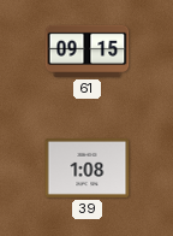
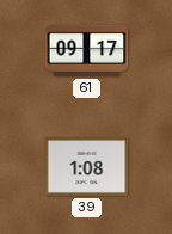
61: 09:15 -> 09:17
